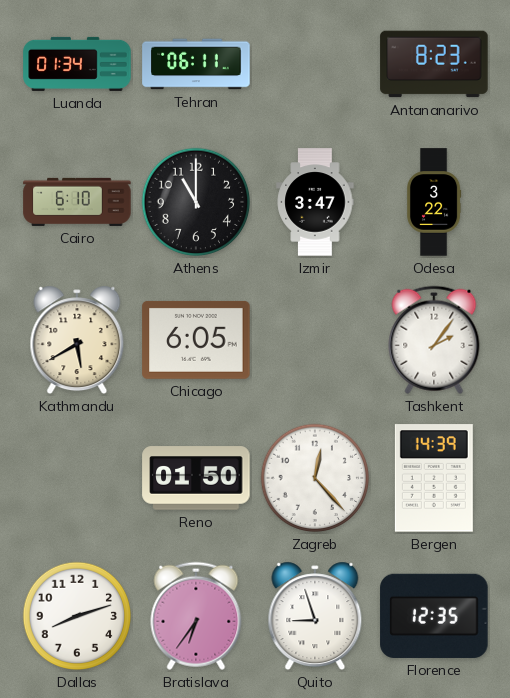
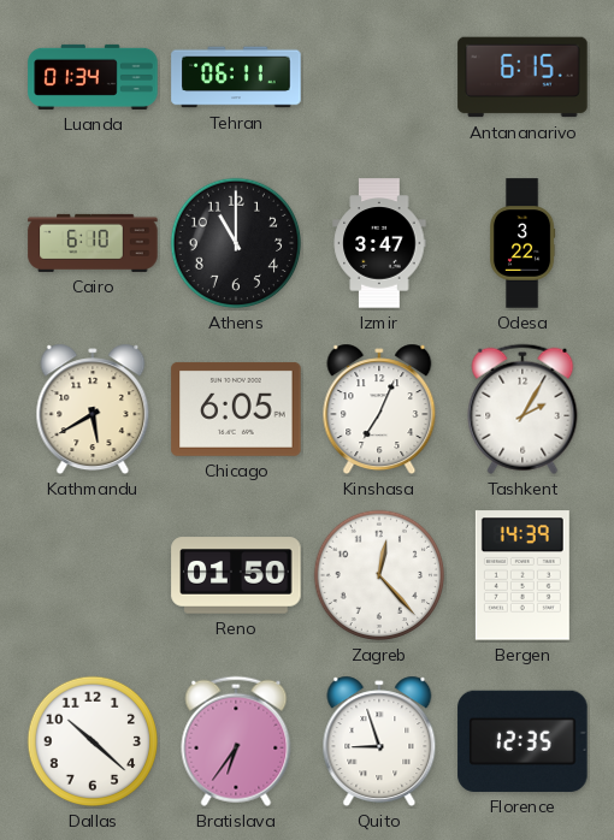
Antananarivo: 8:23 -> 6:15
Kinshasa: none -> 7:04
Tashkent: 2:06 -> 2:05
Dallas: 8:12 -> 10:22
